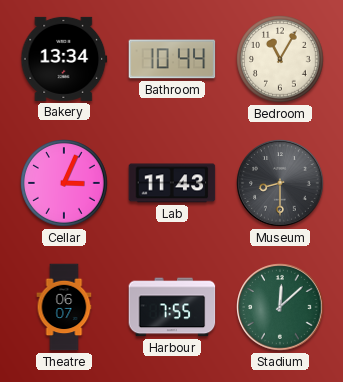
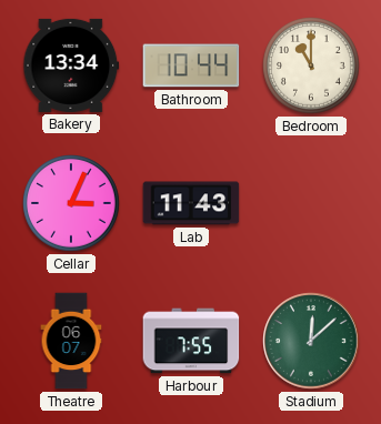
Bedroom: 11:05 -> 11:00
Museum: 8:30 -> none
